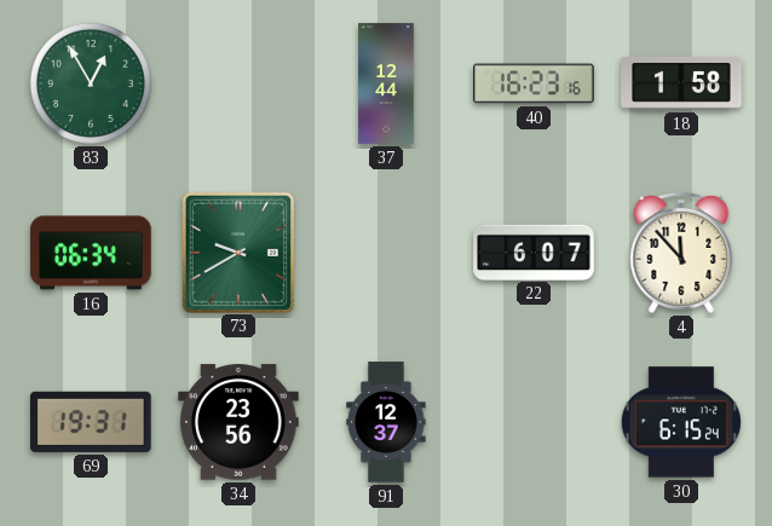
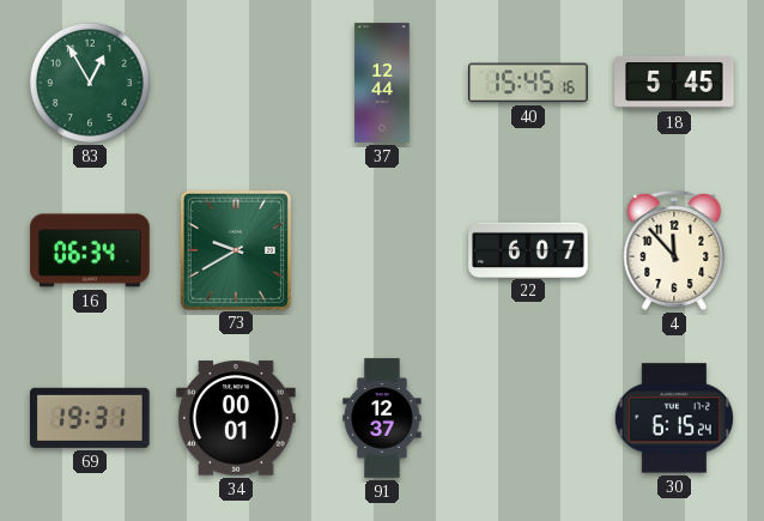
40: 16:23 -> 15:45
18: 1:58 -> 5:45
34: 23:56 -> 00:01
